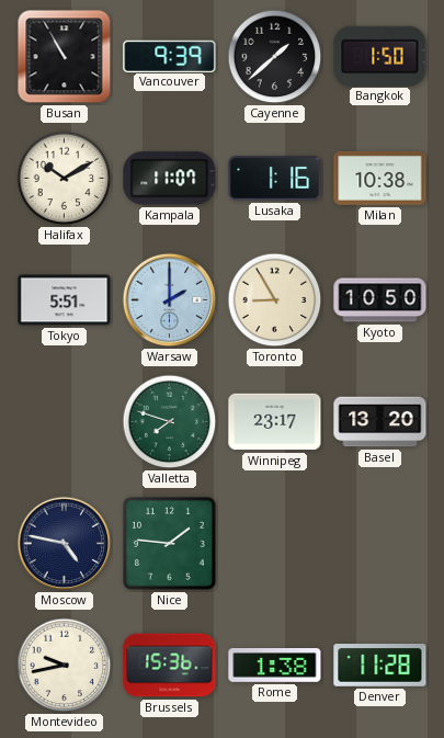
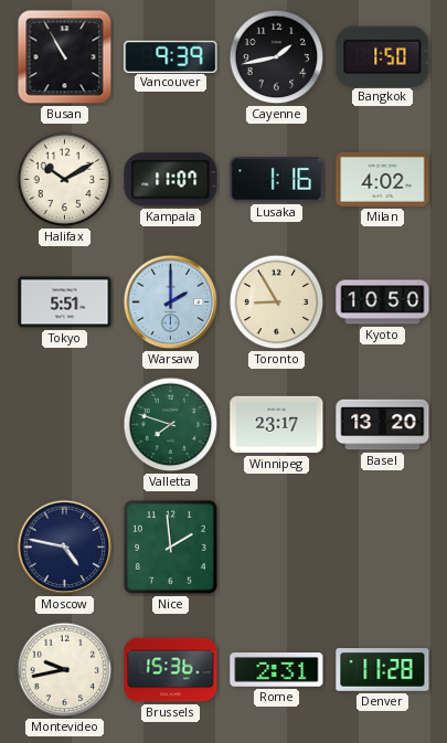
Cayenne: 1:38 -> 1:43
Milan: 10:38 -> 4:02
Nice: 1:46 -> 1:59
Rome: 1:38 -> 2:31
